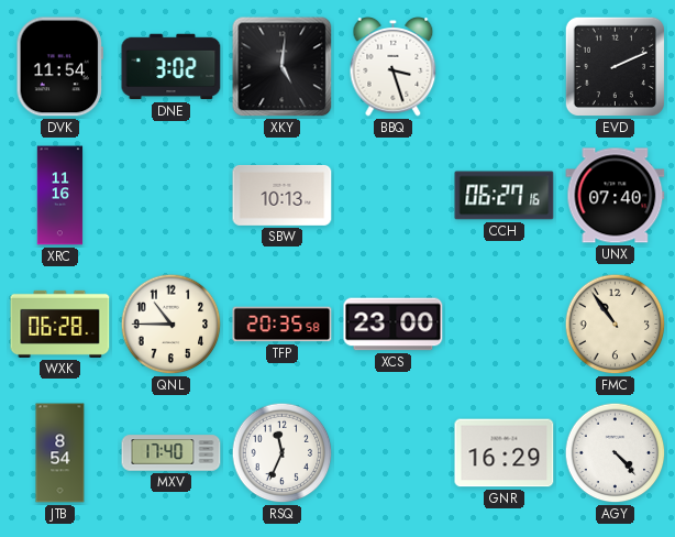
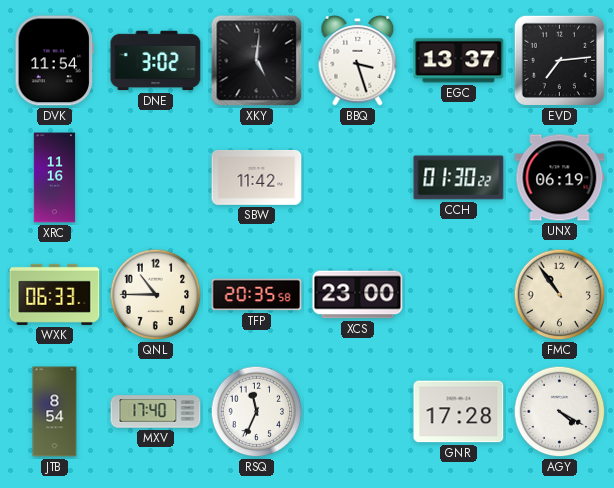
EGC: none -> 13:37
EVD: 2:11 -> 7:14
SBW: 10:13 -> 11:42
CCH: 06:27 -> 01:30
UNX: 07:40 -> 06:19
WXK: 06:28 -> 06:33
GNR: 16:29 -> 17:28
AGY: 4:23 -> 4:20
